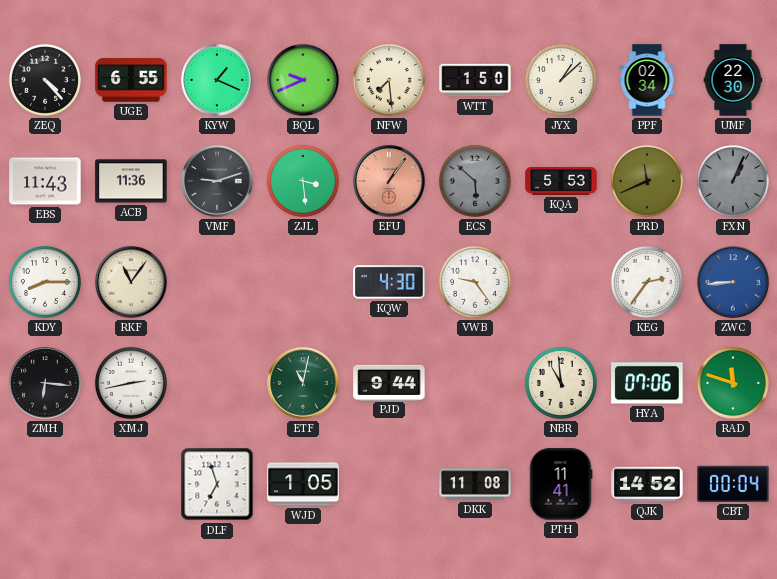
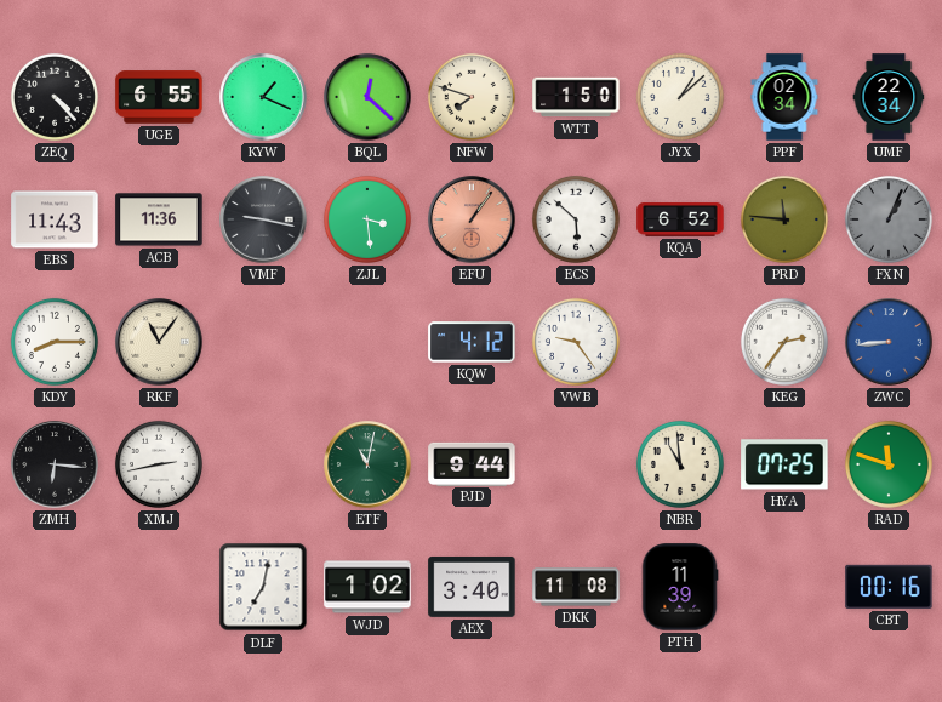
BQL: 9:41 -> 12:22
NFW: 7:29 -> 7:48
UMF: 22:30 -> 22:34
VMF: 9:12 -> 9:17
ECS dial: grey -> white
KQA: 5:53 -> 6:52
PRD: 11:41 -> 11:46
KQW: 4:30 -> 4:12
HYA: 07:06 -> 07:25
DLF: 6:57 -> 7:02
WJD: 1:05 -> 1:02
AEX: none -> 3:40
PTH: 11:41 -> 11:39
QJK: 14:52 -> none
CBT: 00:04 -> 00:16
